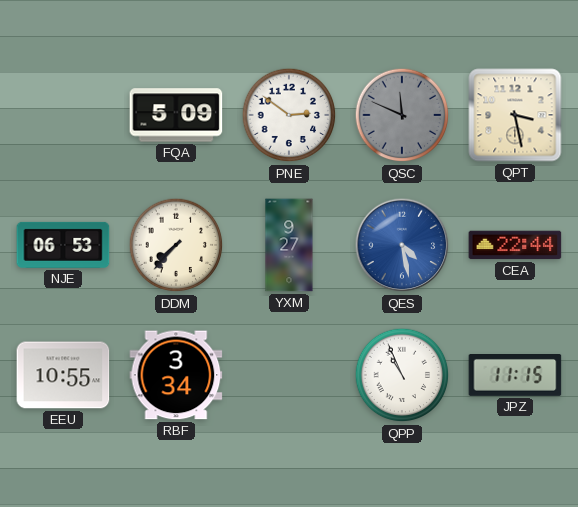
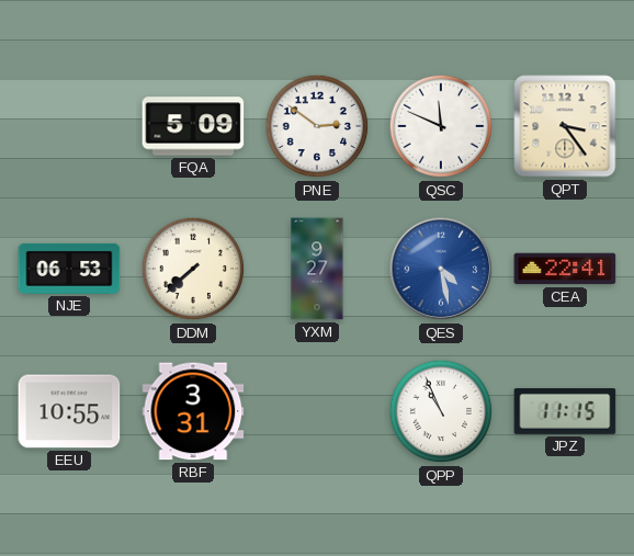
QSC dial: grey -> white
QPT: 3:28 -> 3:24
DDM: 7:37 -> 7:38
CEA: 22:44 -> 22:41
RBF: 3:34 -> 3:31
